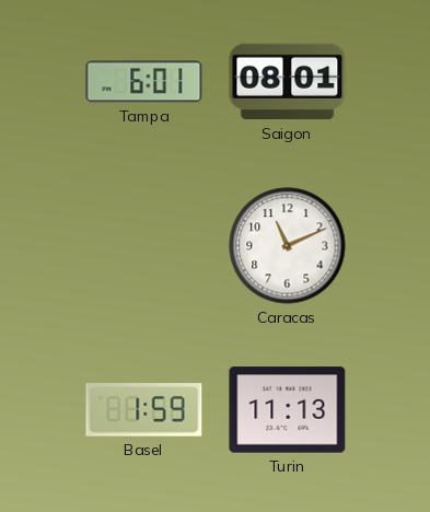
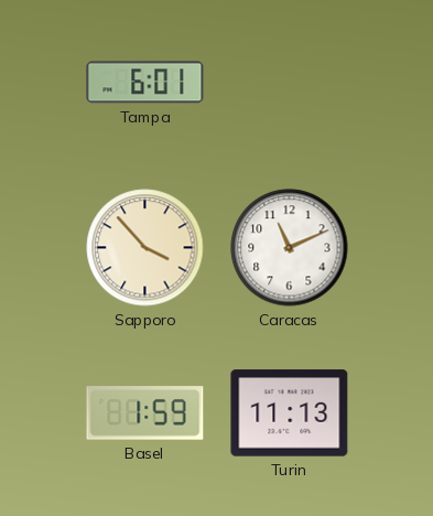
Saigon: 08:01 -> none
Sapporo: none -> 3:53
